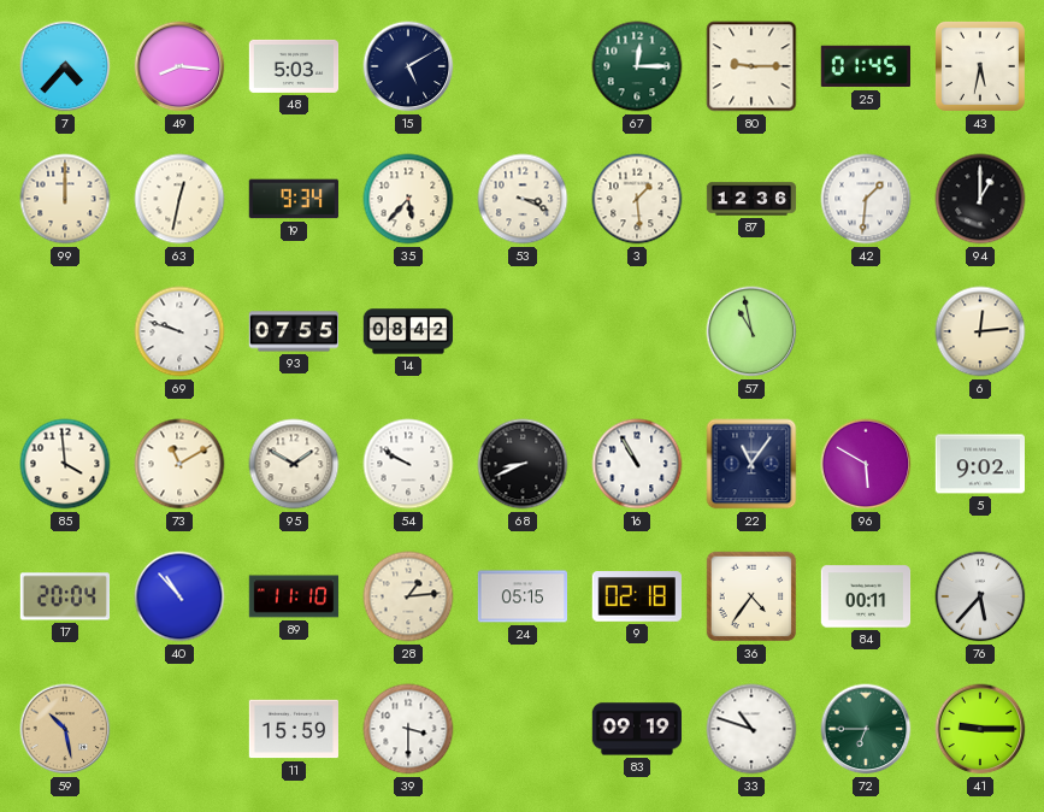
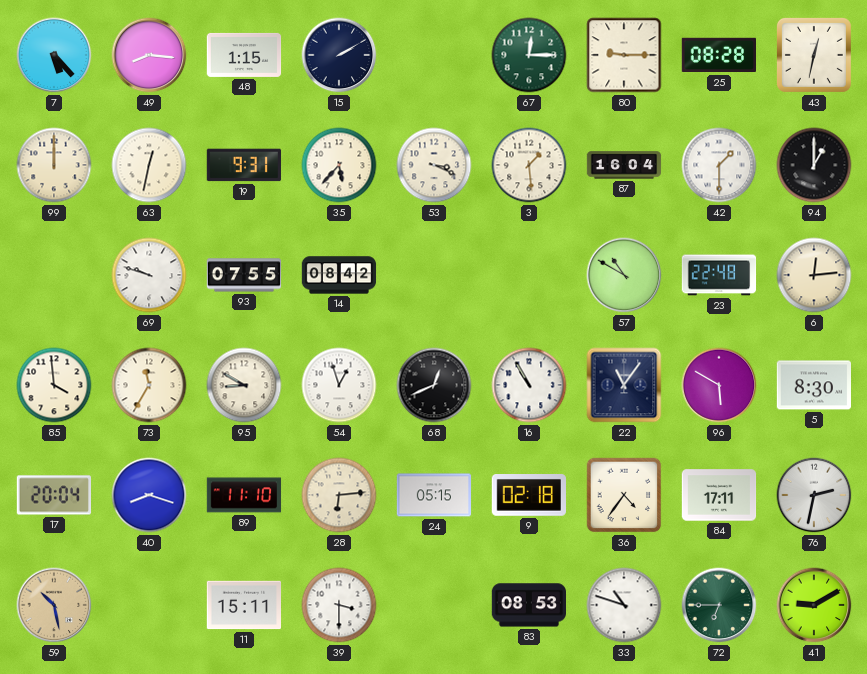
7: 4:37 -> 5:23
48: 5:03 -> 1:15
15: 5:10 -> 2:10
25: 01:45 -> 08:28
43: 5:32 -> 12:32
19: 9:34 -> 9:31
87: 12:36 -> 16:04
42: 1:31 -> 1:30
57: 10:58 -> 10:50
23: none -> 22:48
73: 11:10 -> 11:35
95: 1:50 -> 8:50
54: 9:50 -> 12:57
68: 8:41 -> 12:41
5: 9:02 -> 8:30
40: 10:53 -> 8:18
28: 1:14 -> 6:14
84: 00:11 -> 17:11
76: 5:37 -> 2:32
11: 15:59 -> 15:11
83: 09:19 -> 08:53
41: 9:15 -> 9:10
